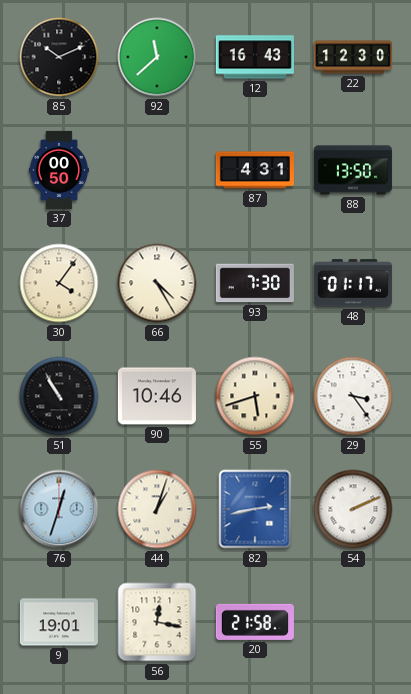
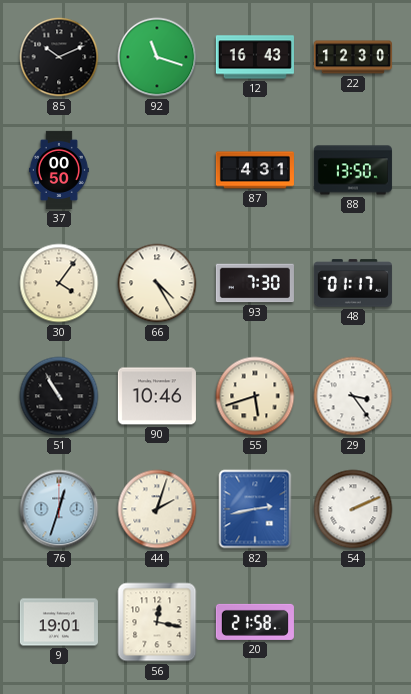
92: 11:38 -> 11:18
44: 1:03 -> 2:03
